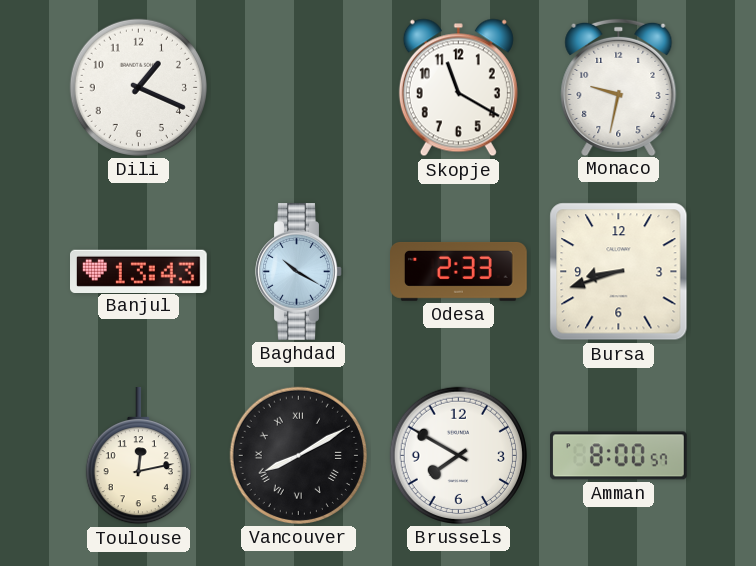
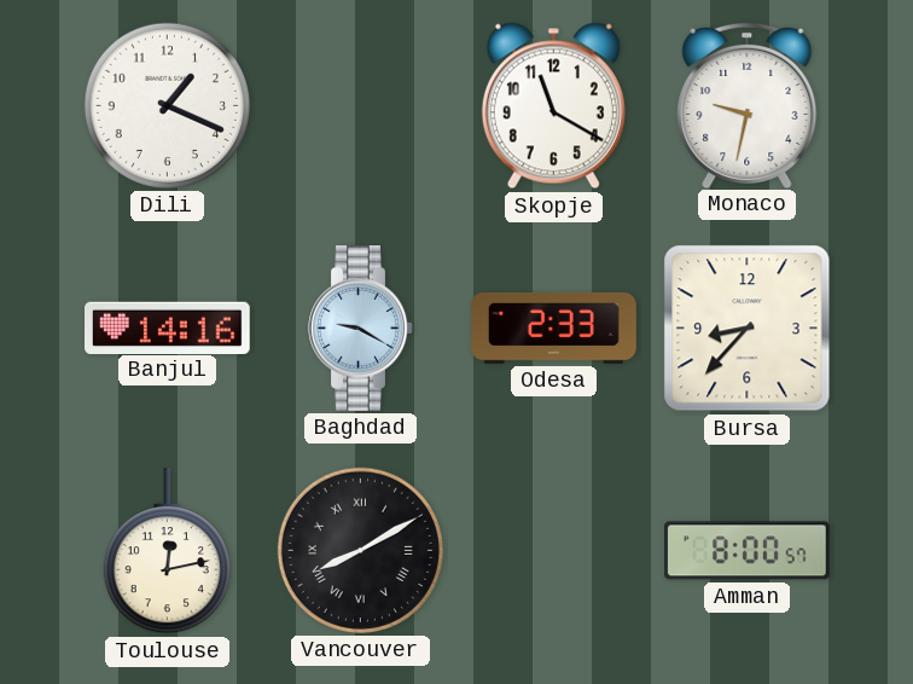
Banjul: 13:43 -> 14:16
Baghdad: 10:20 -> 9:20
Bursa: 8:42 -> 8:37
Brussels: 7:50 -> none
